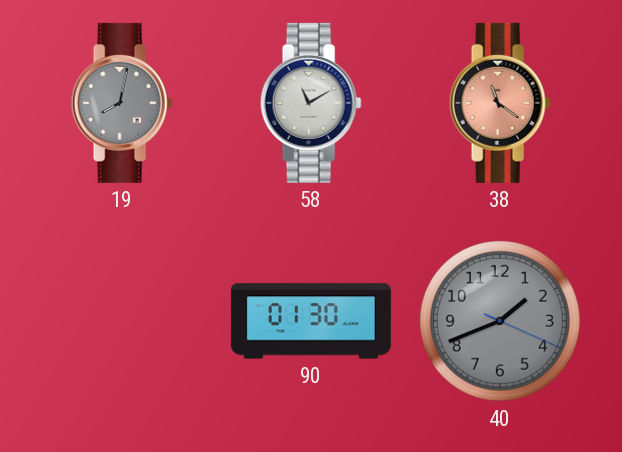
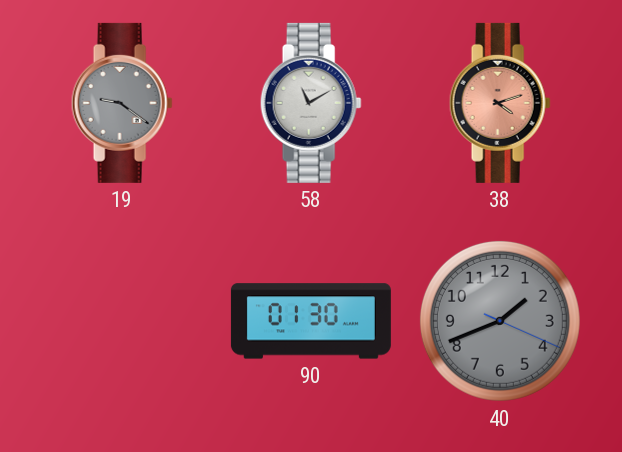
19: 8:02 -> 9:21
38: 11:21 -> 4:12
